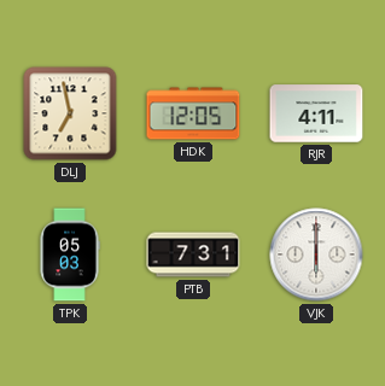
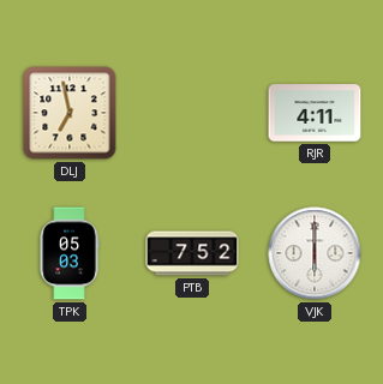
HDK: 12:05 -> none
PTB: 7:31 -> 7:52
